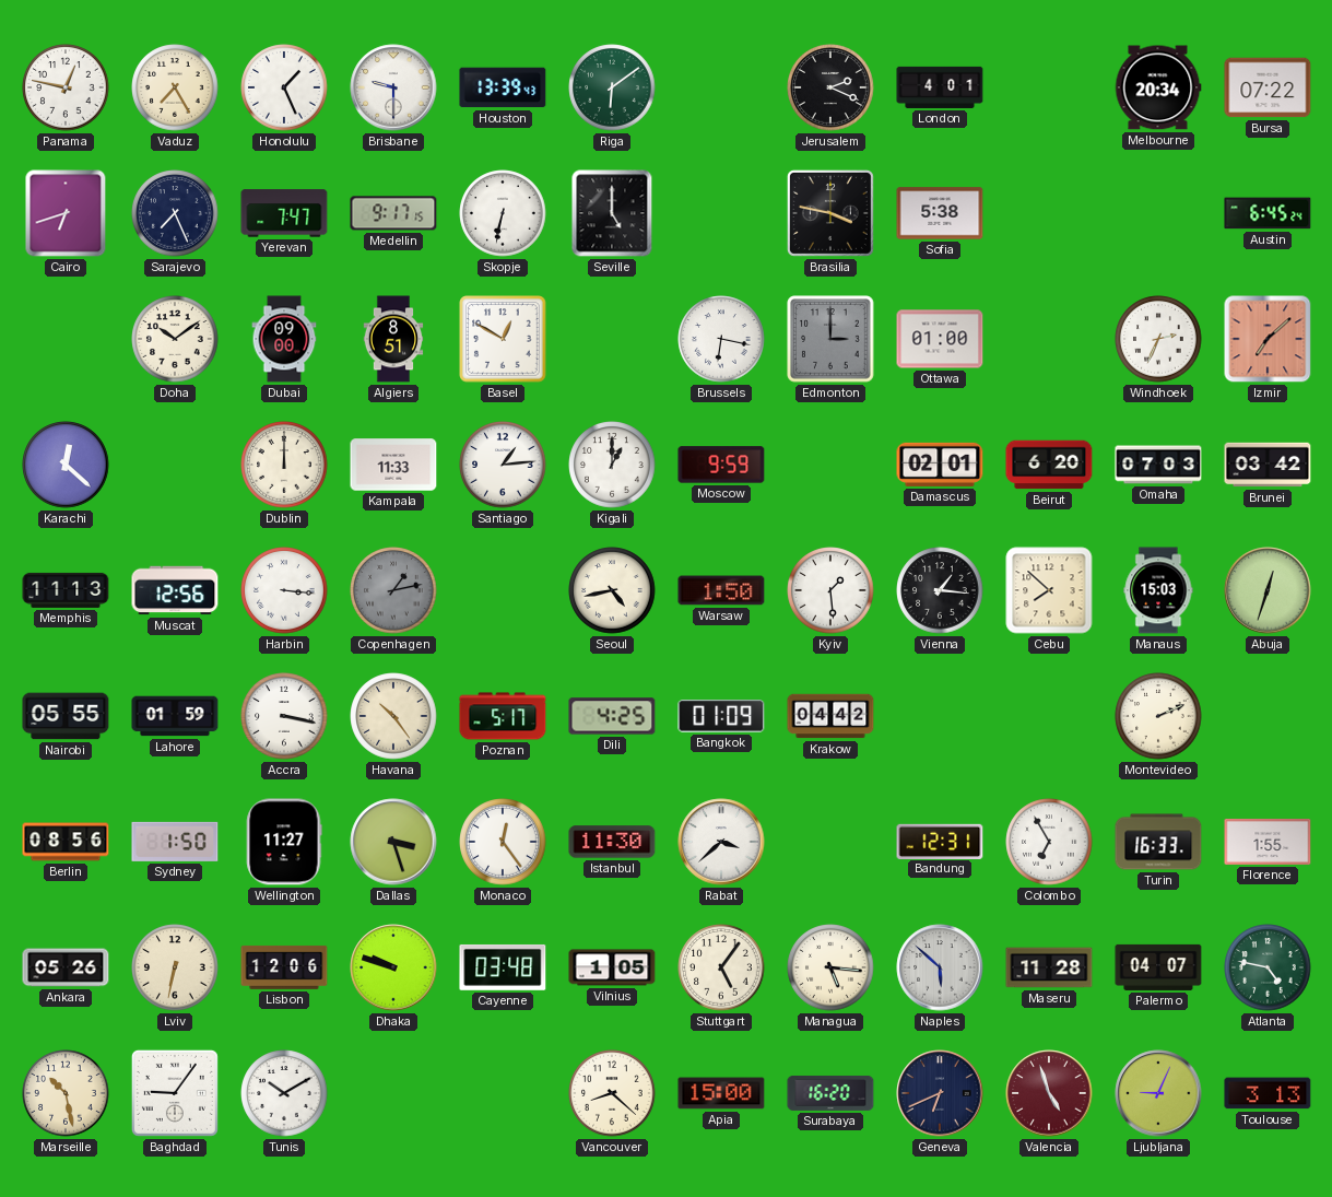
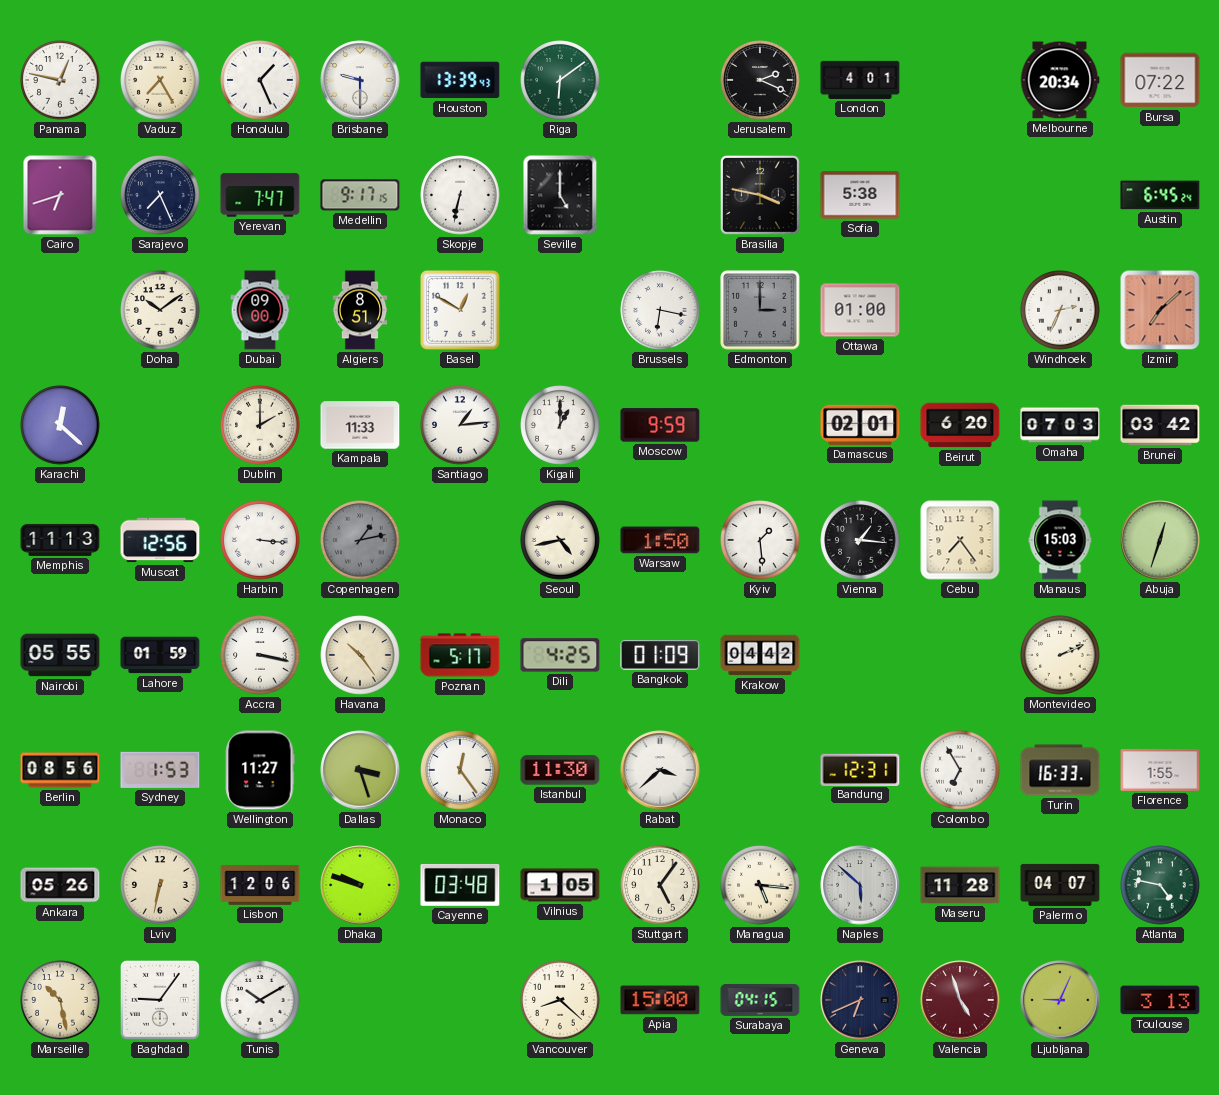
Dublin: 12:00 -> 2:00
Cebu: 7:52 -> 7:24
Sydney: 1:50 -> 1:53
Surabaya: 16:20 -> 04:15
